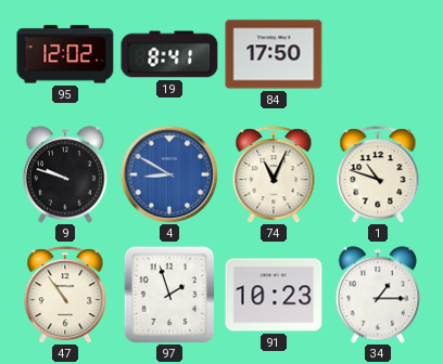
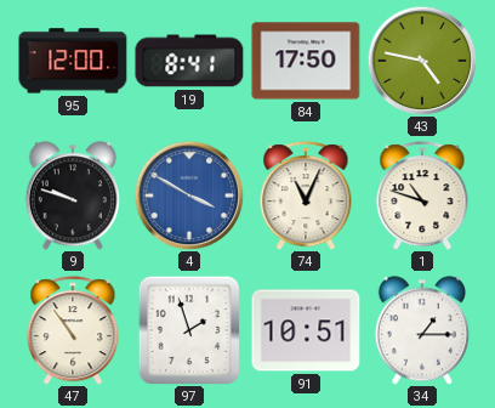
95: 12:02 -> 12:00
43: none -> 4:47
4: 8:50 -> 3:50
91: 10:23 -> 10:51
